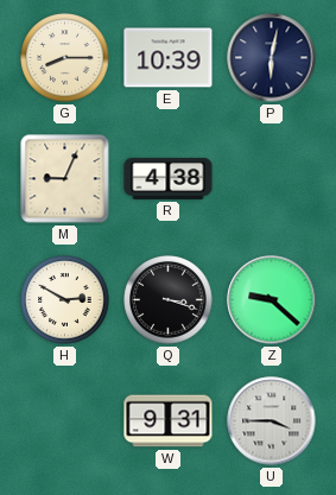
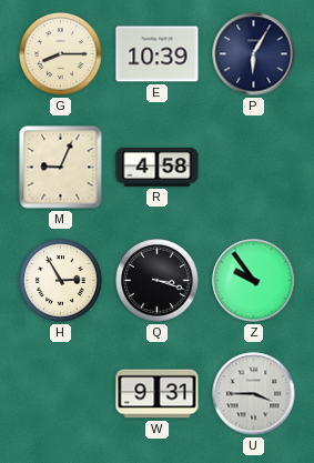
P: 6:02 -> 6:05
R: 4:38 -> 4:58
H: 2:50 -> 2:55
Z: 9:22 -> 9:54
